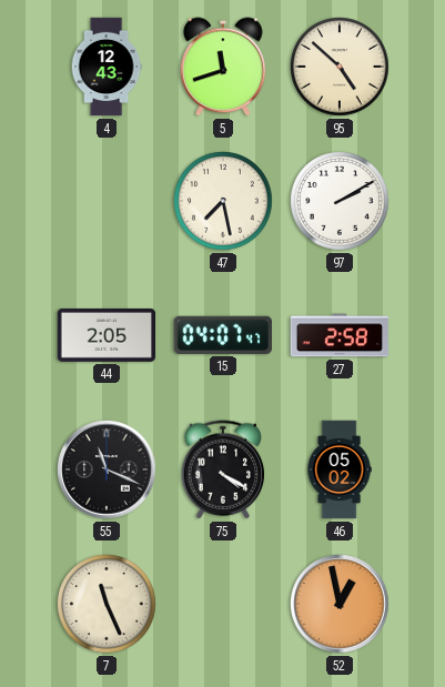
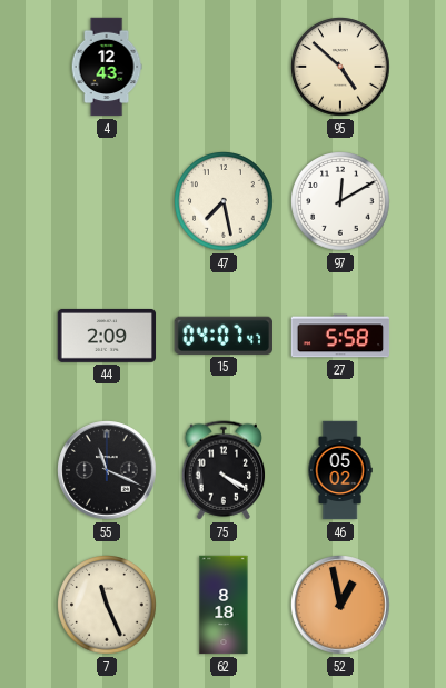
5: 11:42 -> none
97: 2:10 -> 12:10
44: 2:05 -> 2:09
27: 2:58 -> 5:58
62: none -> 8:18
